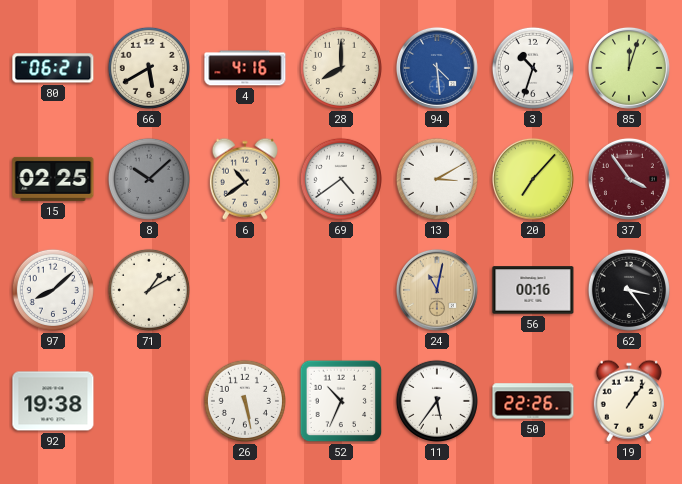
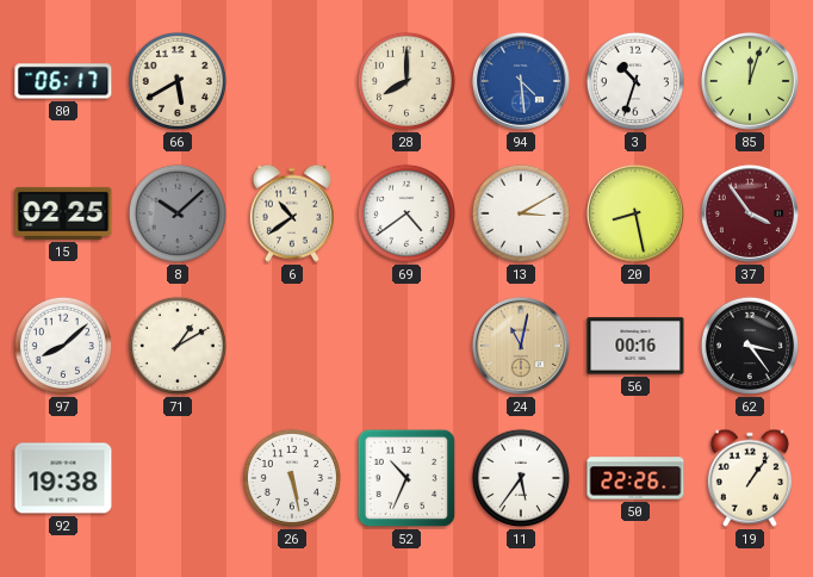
80: 06:21 -> 06:17
4: 4:16 -> none
20: 7:07 -> 8:28
